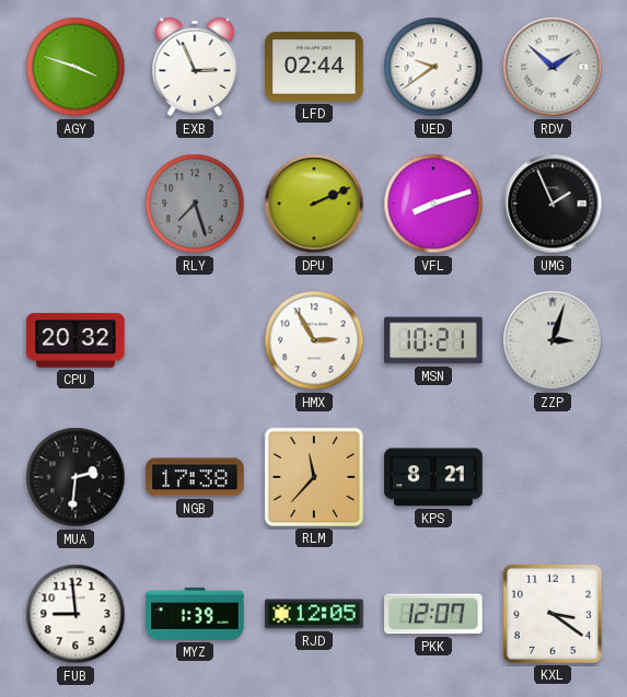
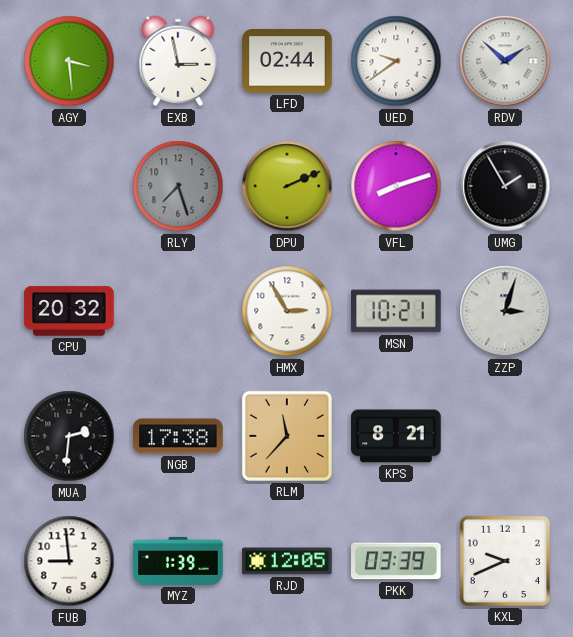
AGY: 3:48 -> 3:29
EXB: 2:56 -> 2:58
UMG: 1:56 -> 1:55
PKK: 12:07 -> 03:39
KXL: 3:21 -> 9:41
